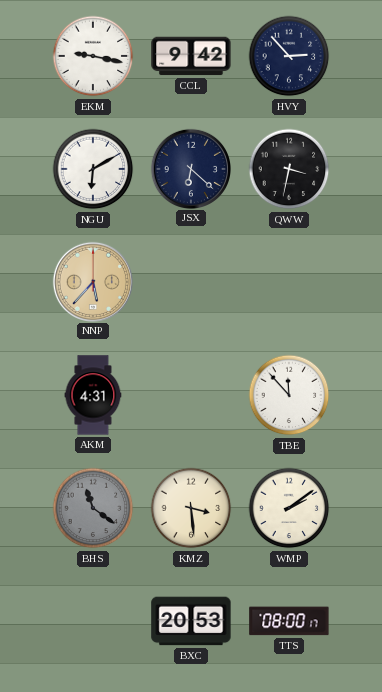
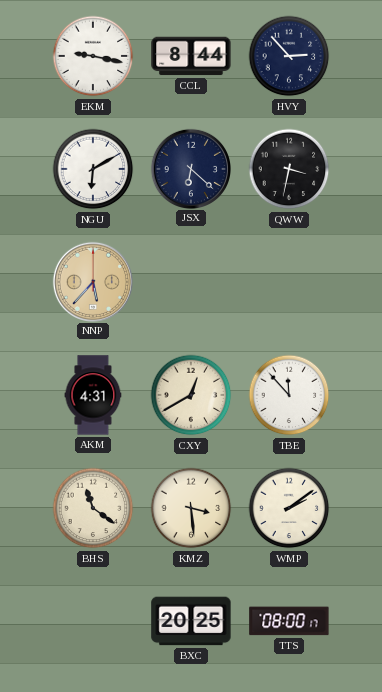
CCL: 9:42 -> 8:44
CXY: none -> 12:40
BHS dial: grey -> cream
BXC: 20:53 -> 20:25
